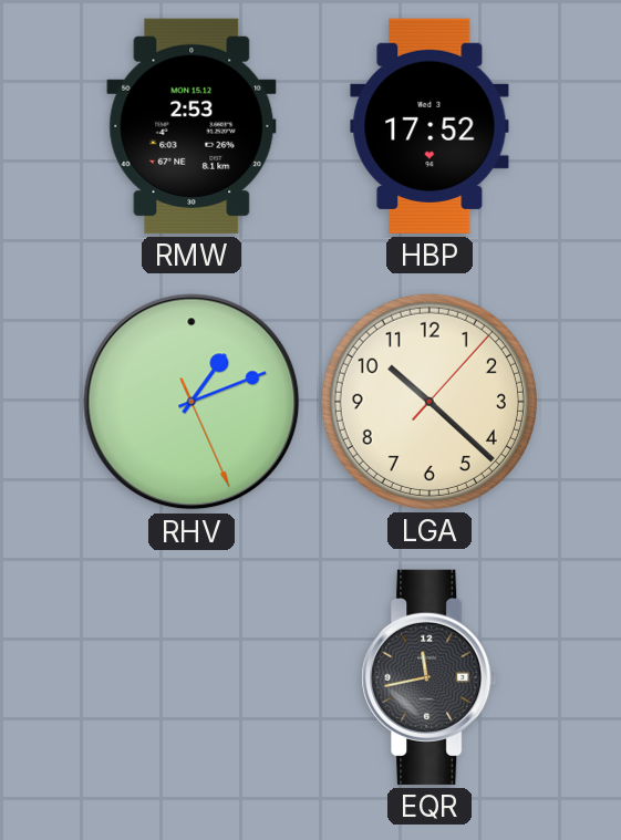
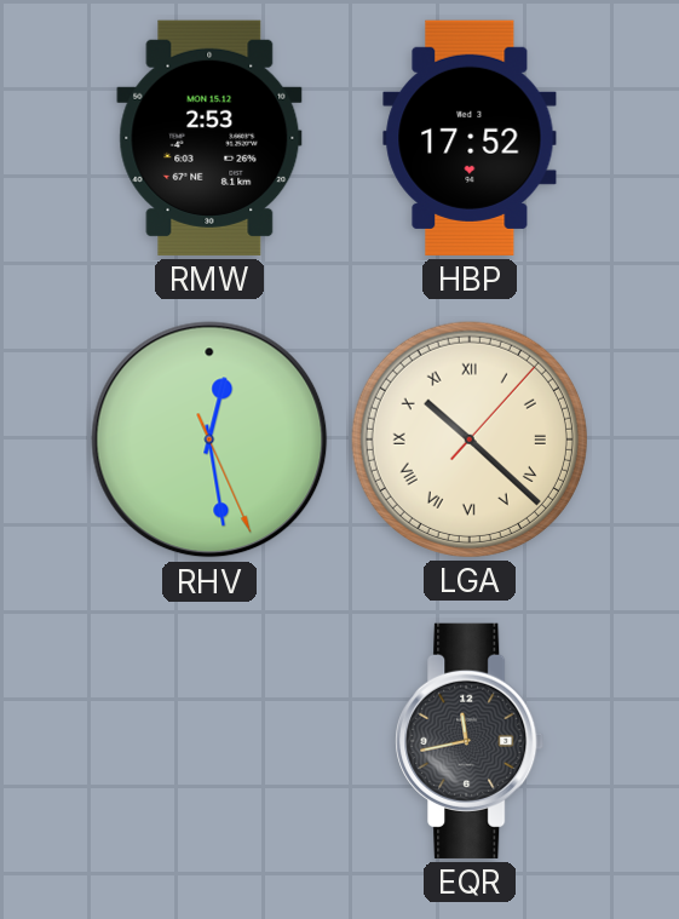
RHV: 1:11 -> 12:28
LGA numerals: Arabic -> Roman
